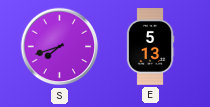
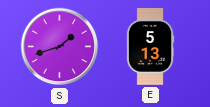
S: 7:42 -> 1:42
